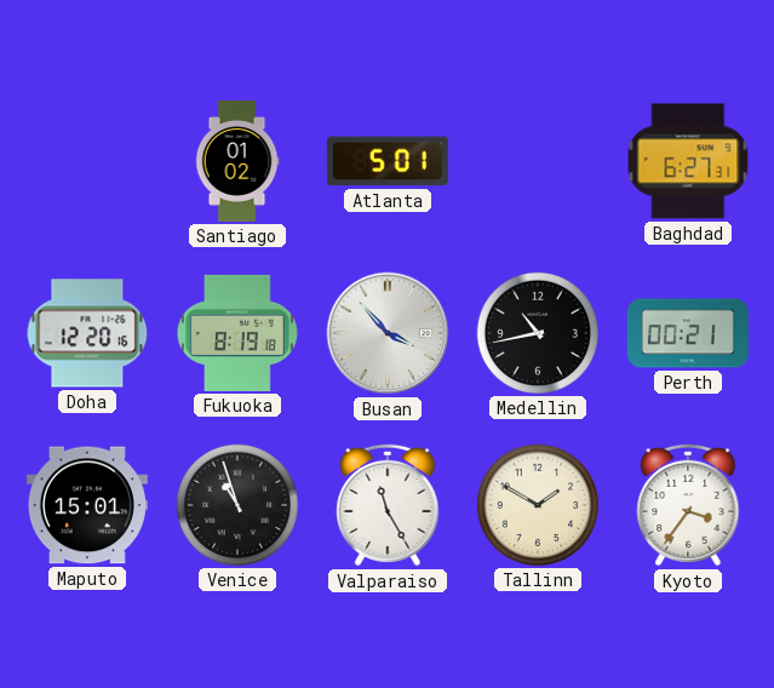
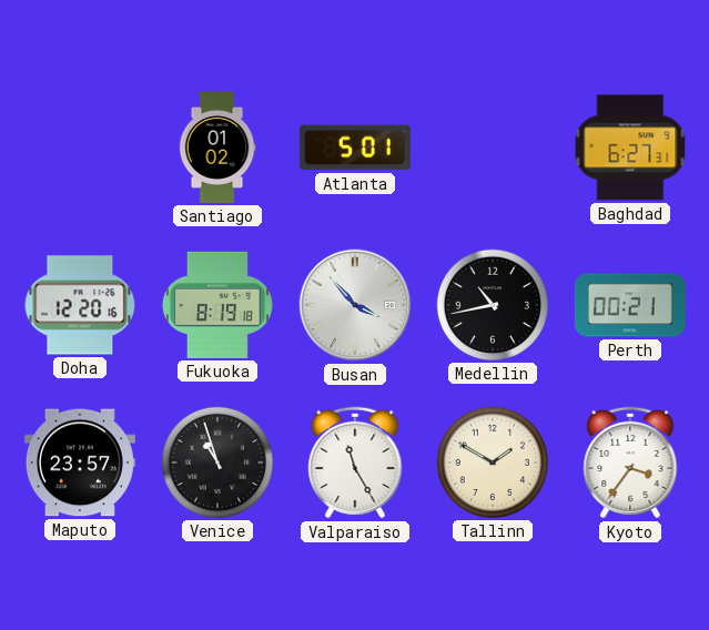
Maputo: 15:01 -> 23:57
